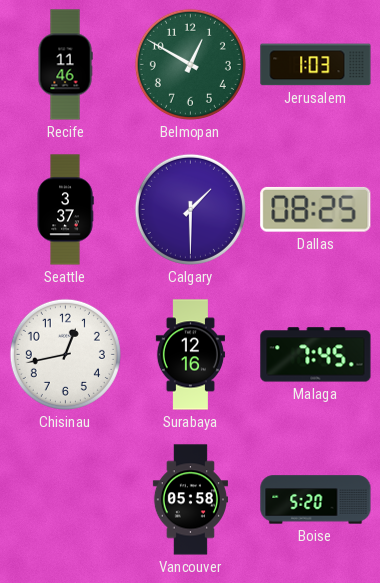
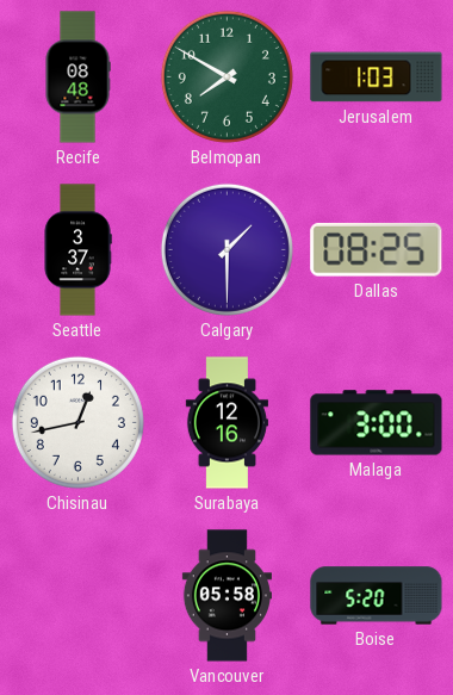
Recife: 11:46 -> 08:48
Belmopan: 12:50 -> 7:50
Malaga: 7:45 -> 3:00
